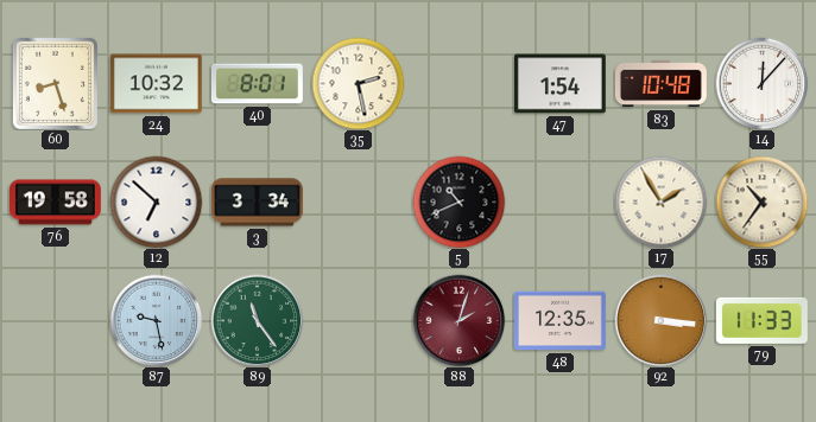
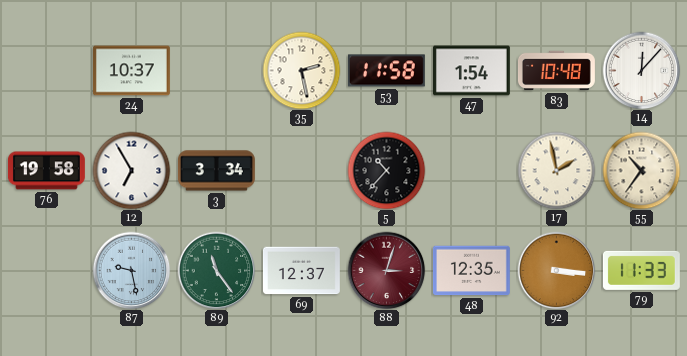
60: 8:27 -> none
24: 10:32 -> 10:37
40: 8:01 -> none
53: none -> 11:58
12: 6:52 -> 6:55
5: 10:41 -> 10:37
17: 1:55 -> 1:58
69: none -> 12:37
88: 2:03 -> 3:03
